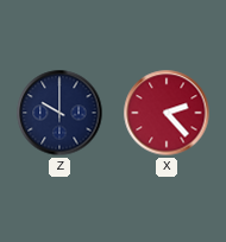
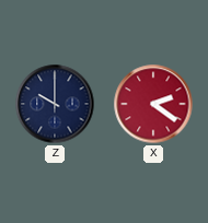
X: 2:23 -> 2:21
